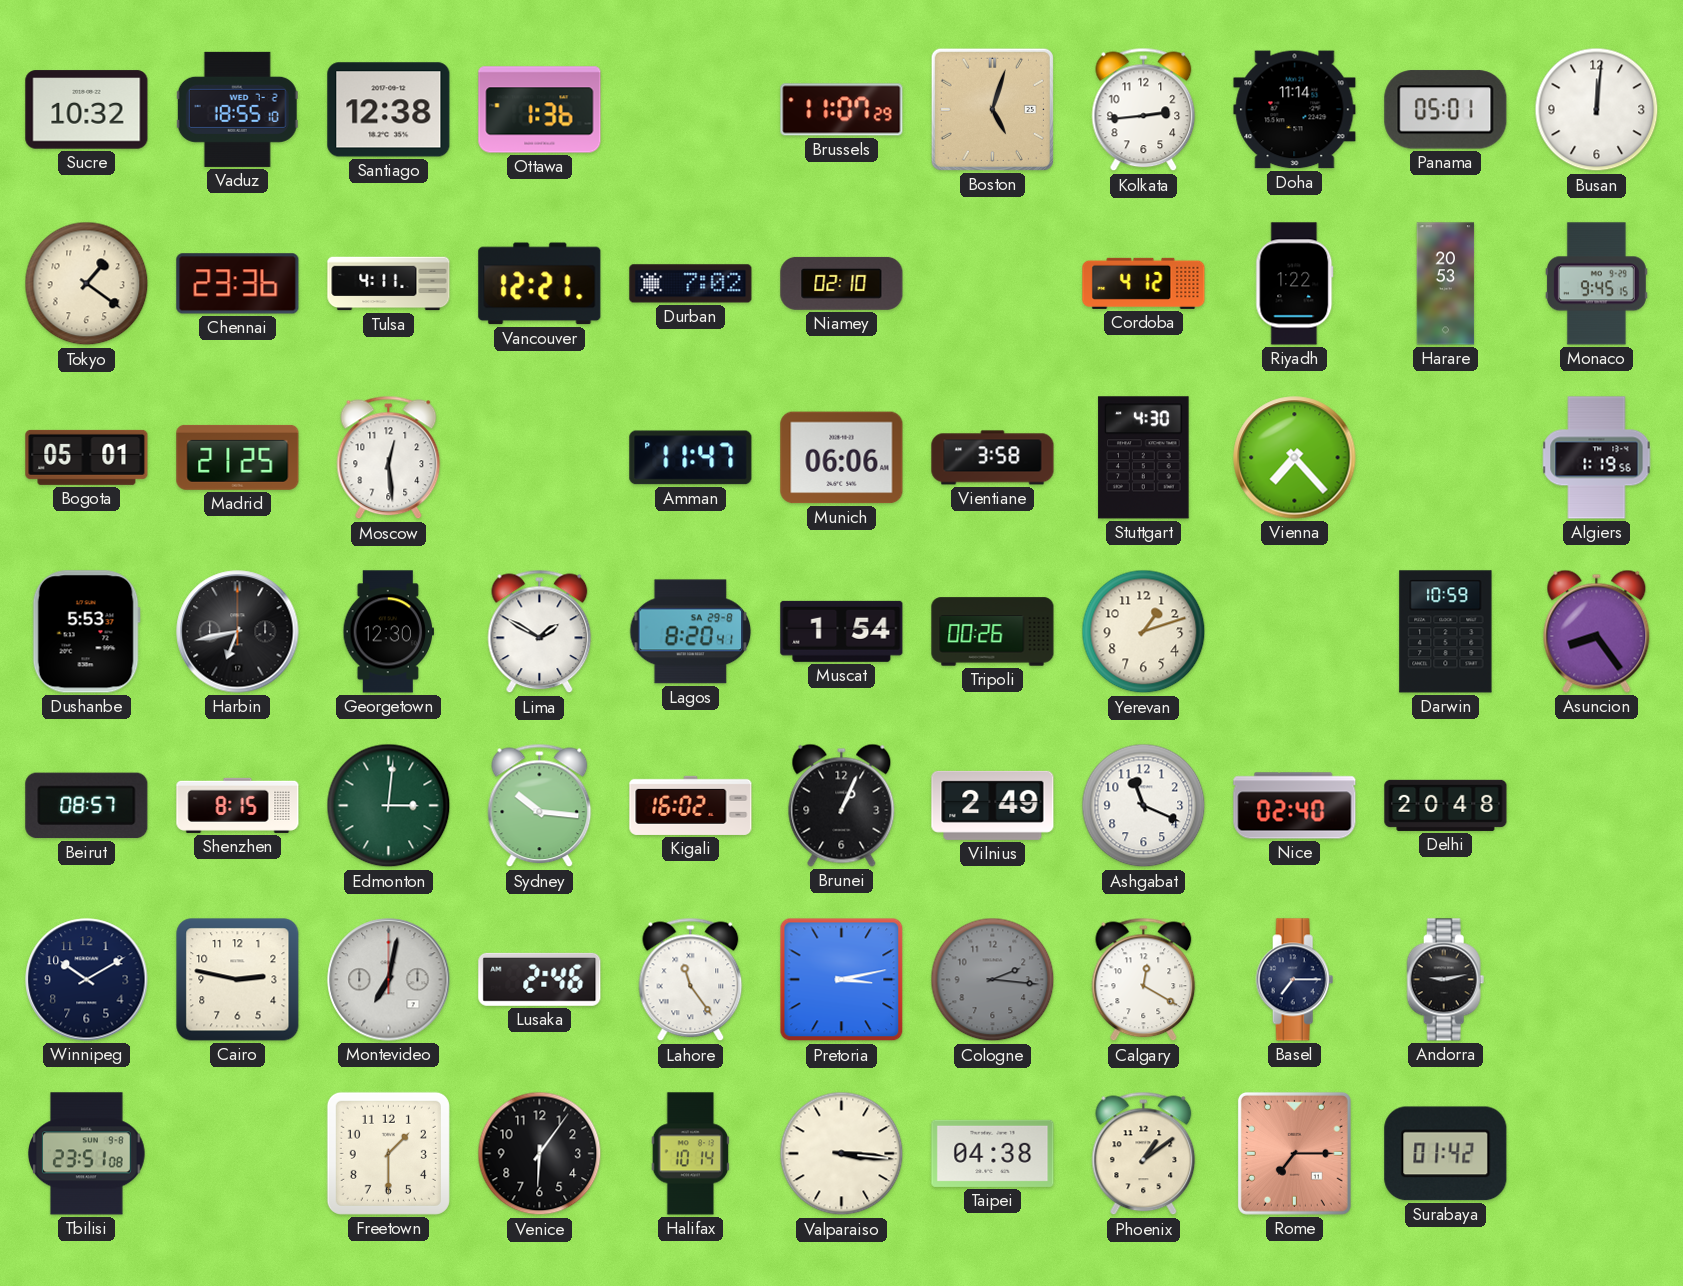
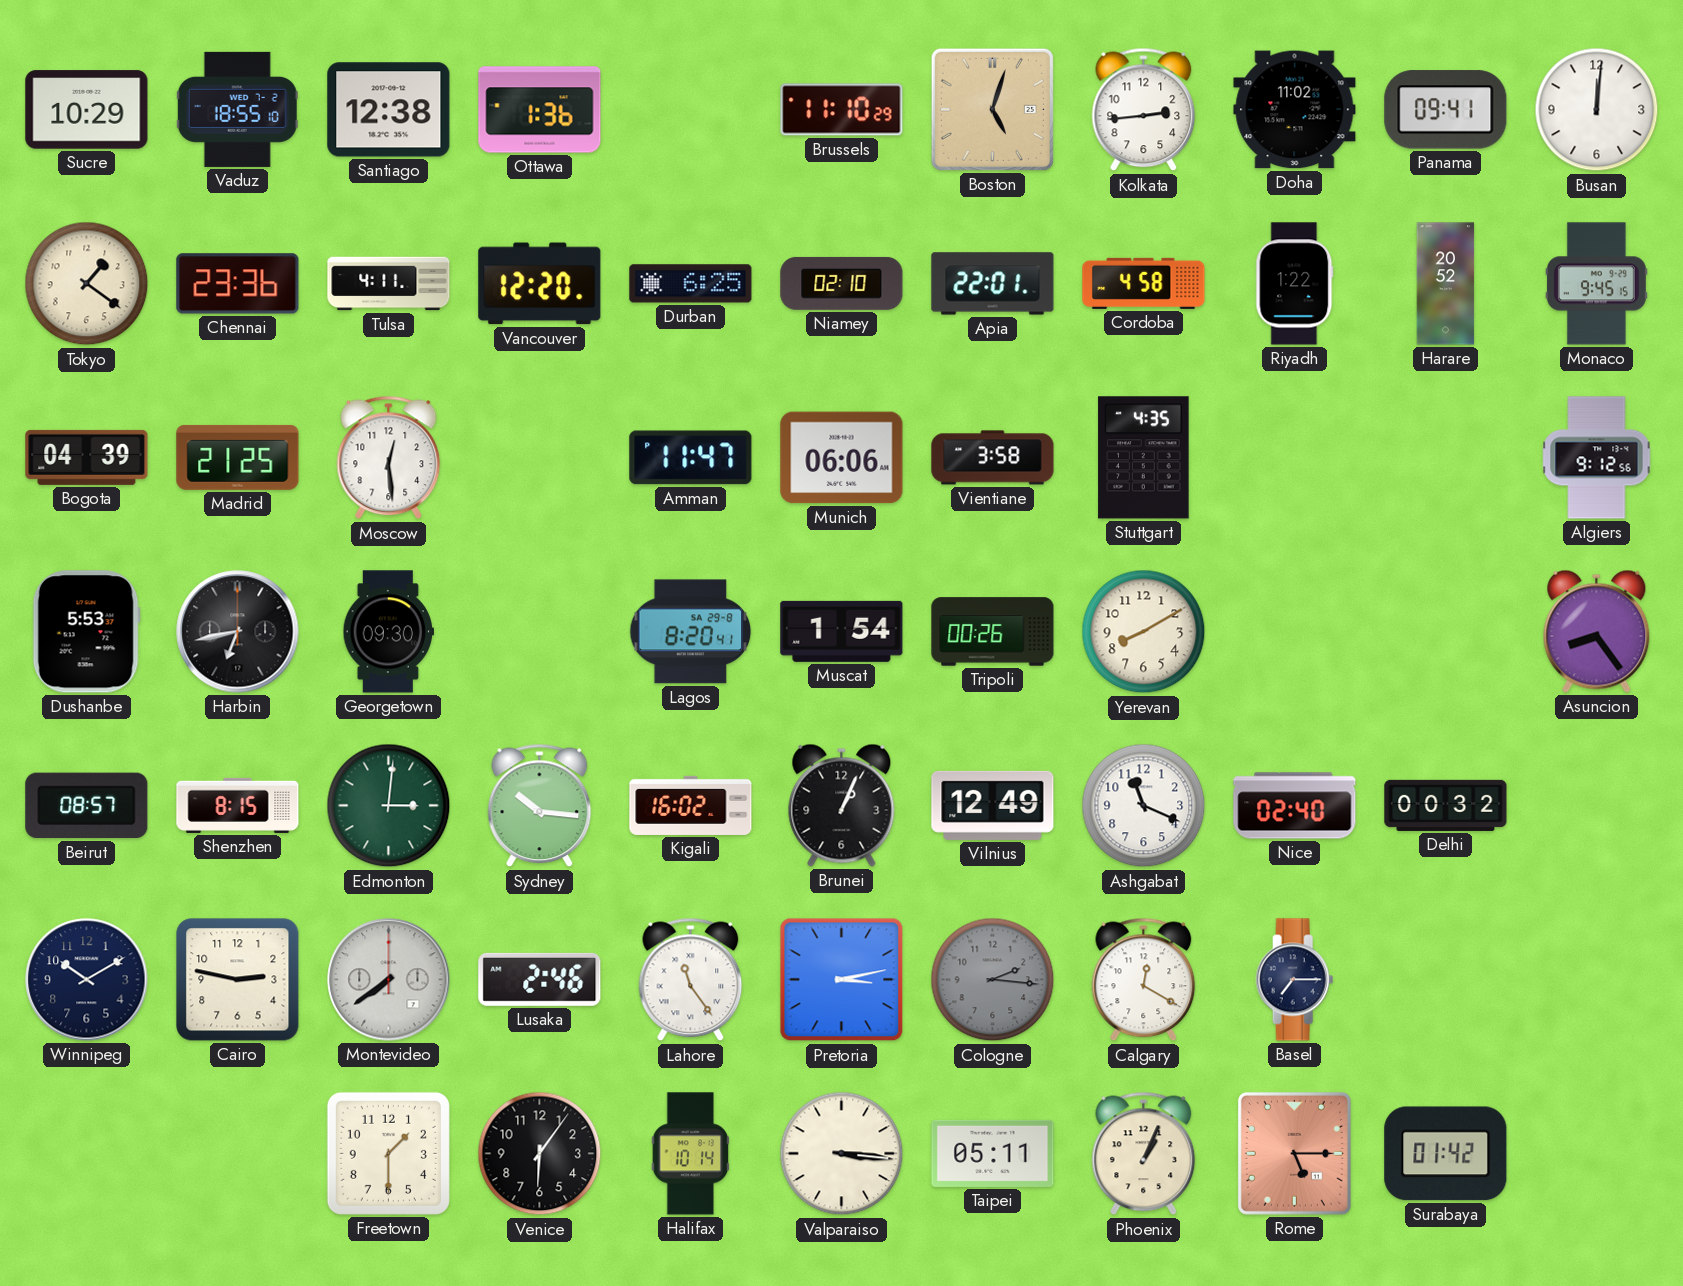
Sucre: 10:32 -> 10:29
Brussels: 11:07 -> 11:10
Doha: 11:14 -> 11:02
Panama: 05:01 -> 09:41
Vancouver: 12:21 -> 12:20
Durban: 7:02 -> 6:25
Apia: none -> 22:01
Cordoba: 4:12 -> 4:58
Harare: 20:53 -> 20:52
Bogota: 05:01 -> 04:39
Stuttgart: 4:30 -> 4:35
Vienna: 7:23 -> none
Algiers: 1:19 -> 9:12
Georgetown: 12:30 -> 09:30
Lima: 1:50 -> none
Yerevan: 1:12 -> 8:10
Darwin: 10:59 -> none
Vilnius: 2:49 -> 12:49
Delhi: 20:48 -> 00:32
Montevideo: 7:02 -> 7:39
Andorra: 9:13 -> none
Tbilisi: 23:51 -> none
Taipei: 04:38 -> 05:11
Phoenix: 1:09 -> 1:04
Rome: 7:15 -> 5:15
